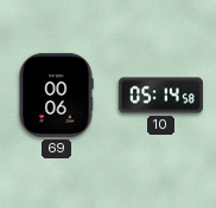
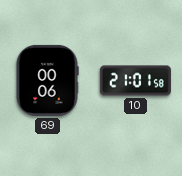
10: 05:14 -> 21:01
